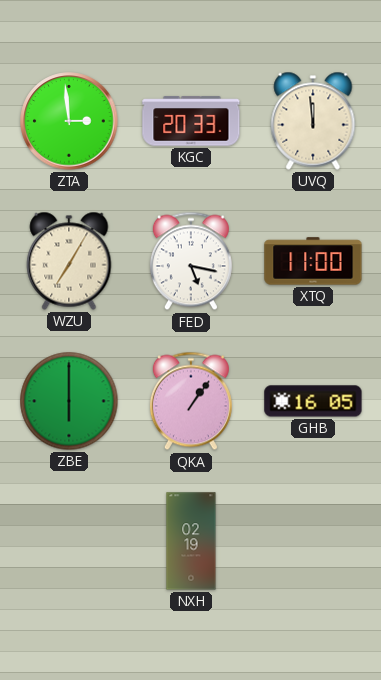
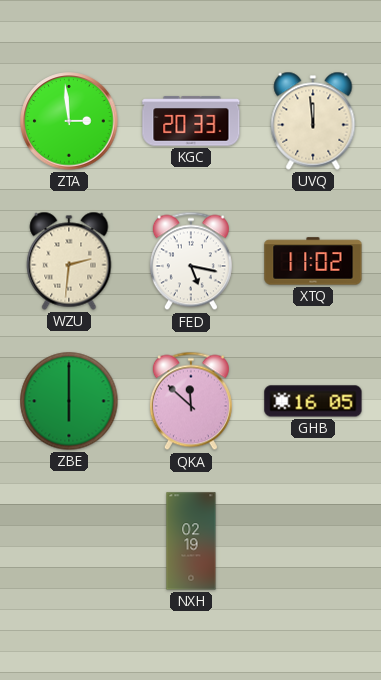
WZU: 7:05 -> 2:31
XTQ: 11:00 -> 11:02
QKA: 1:06 -> 11:52
